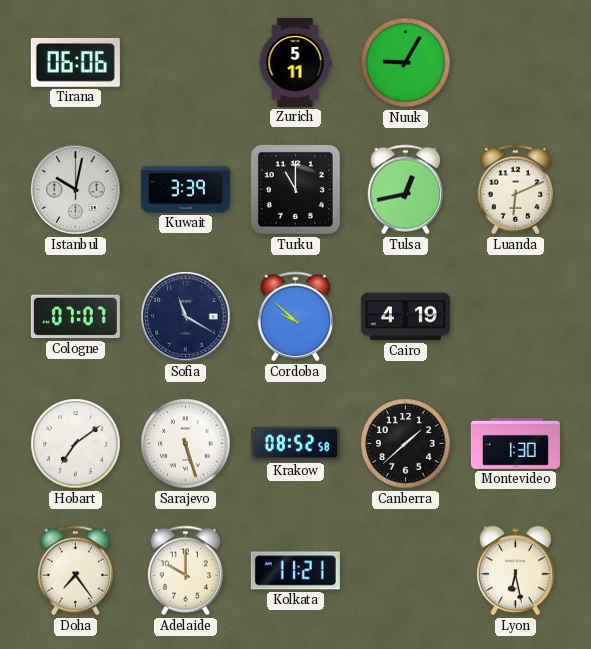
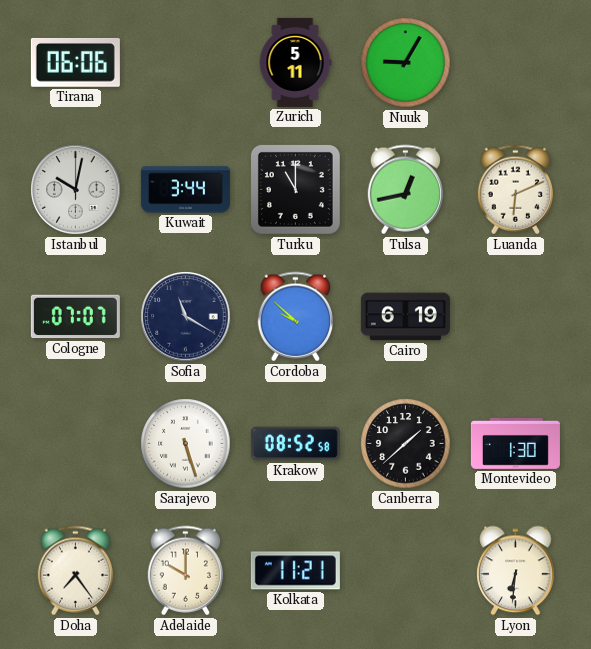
Kuwait: 3:39 -> 3:44
Cairo: 4:19 -> 6:19
Hobart: 7:09 -> none
Lyon: 6:28 -> 6:31
